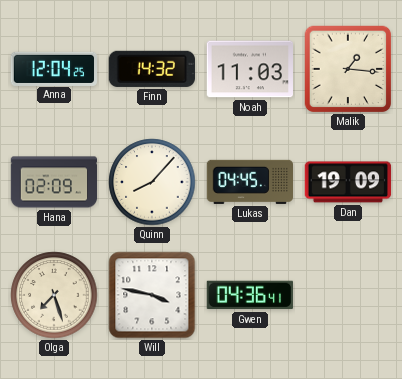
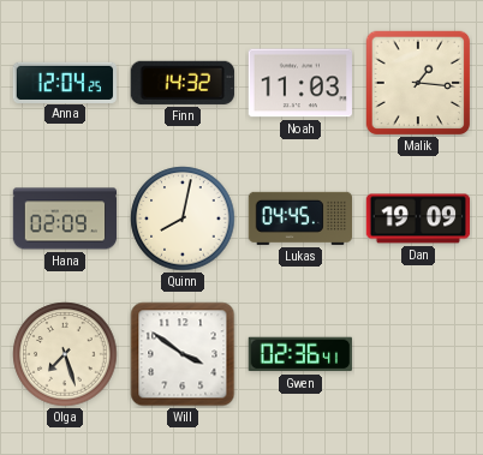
Quinn: 8:07 -> 8:02
Will: 3:47 -> 3:51
Gwen: 04:36 -> 02:36
